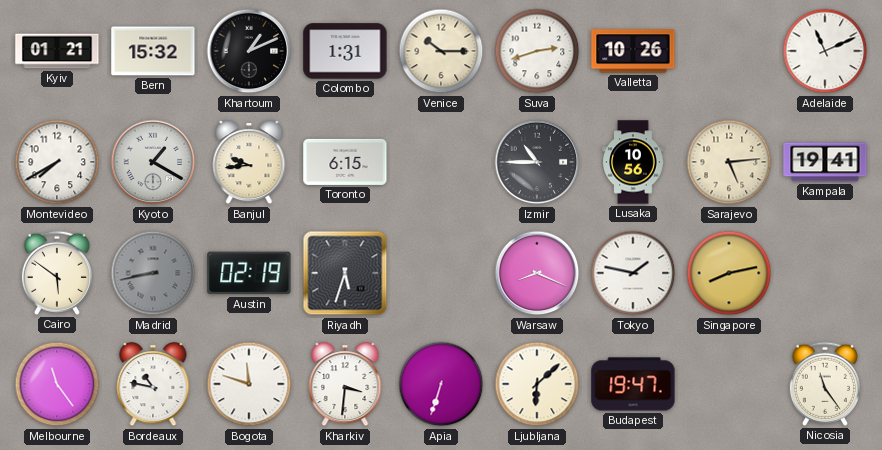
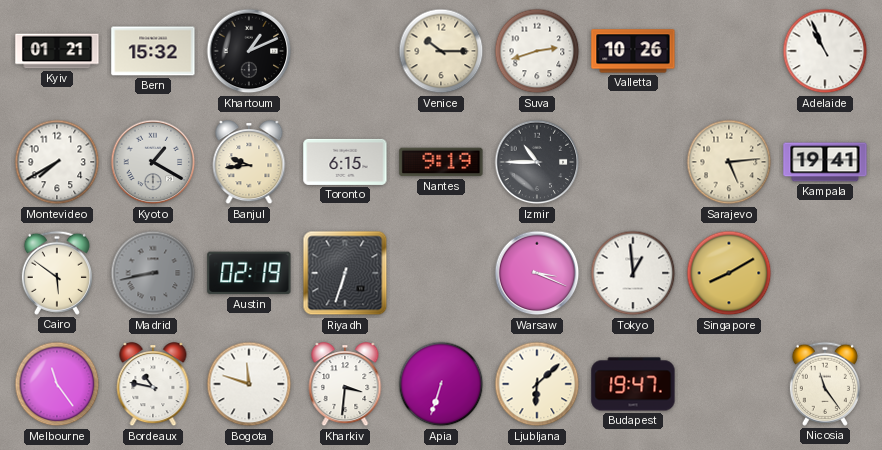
Colombo: 1:31 -> none
Adelaide: 11:11 -> 10:56
Nantes: none -> 9:19
Lusaka: 10:56 -> none
Riyadh: 5:33 -> 6:33
Warsaw: 8:19 -> 3:19
Tokyo: 1:47 -> 12:59
Singapore: 8:13 -> 8:10
